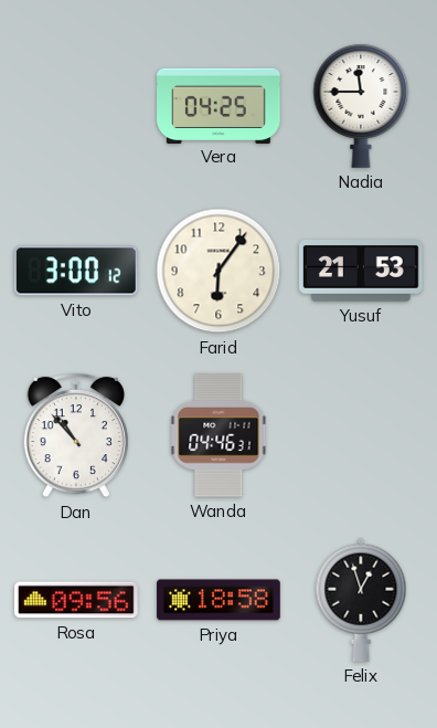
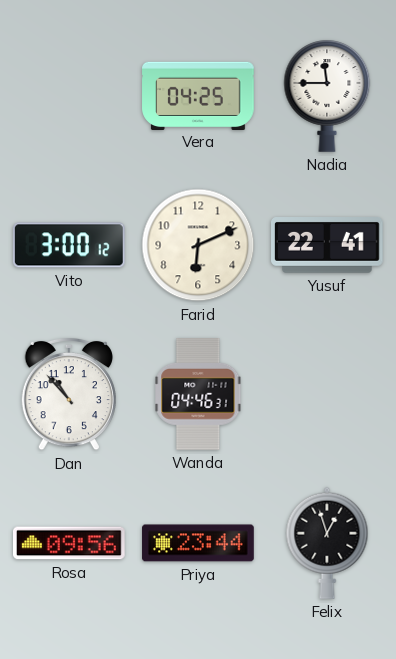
Farid: 6:06 -> 6:11
Yusuf: 21:53 -> 22:41
Priya: 18:58 -> 23:44
